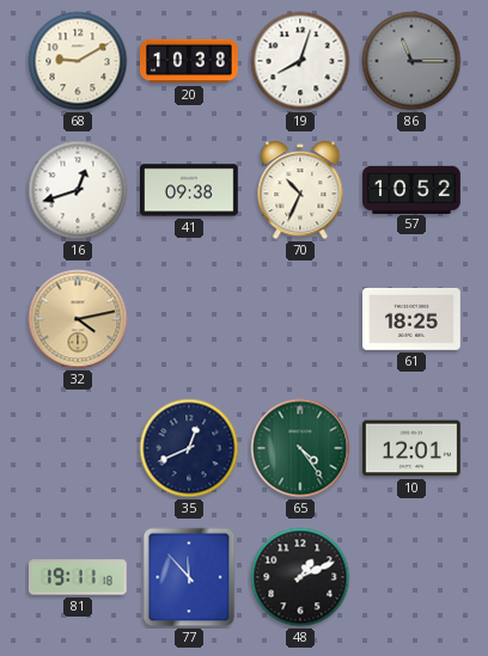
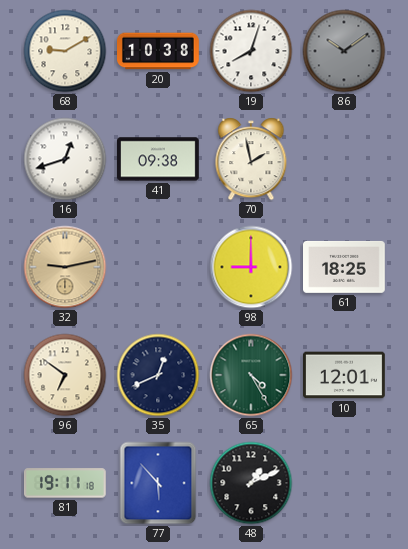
86: 11:15 -> 10:09
70: 10:34 -> 1:58
57: 10:52 -> none
32: 4:13 -> 9:13
98: none -> 9:00
96: none -> 6:51
65: 4:24 -> 4:25
77: 11:53 -> 5:53
